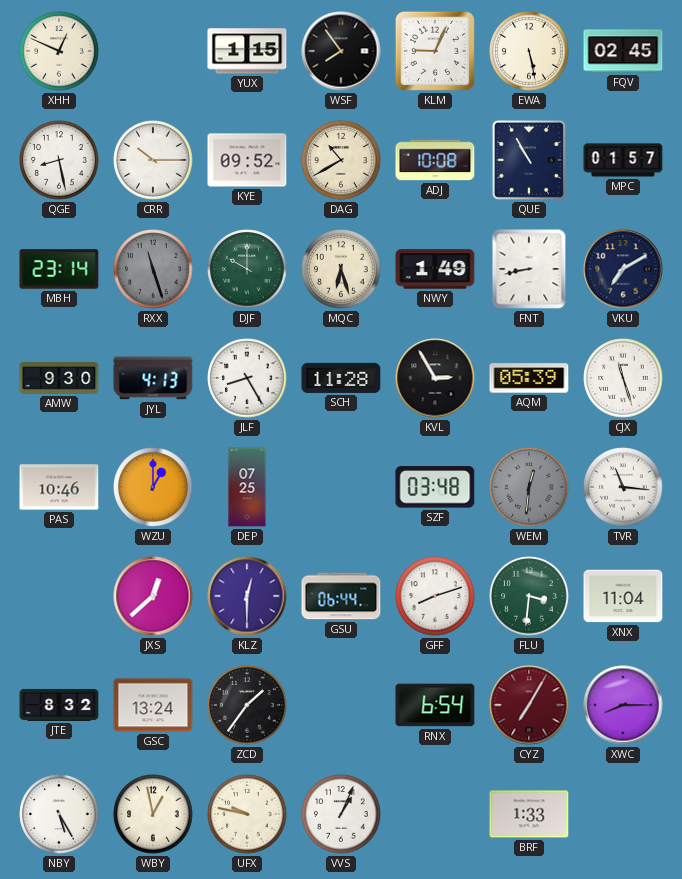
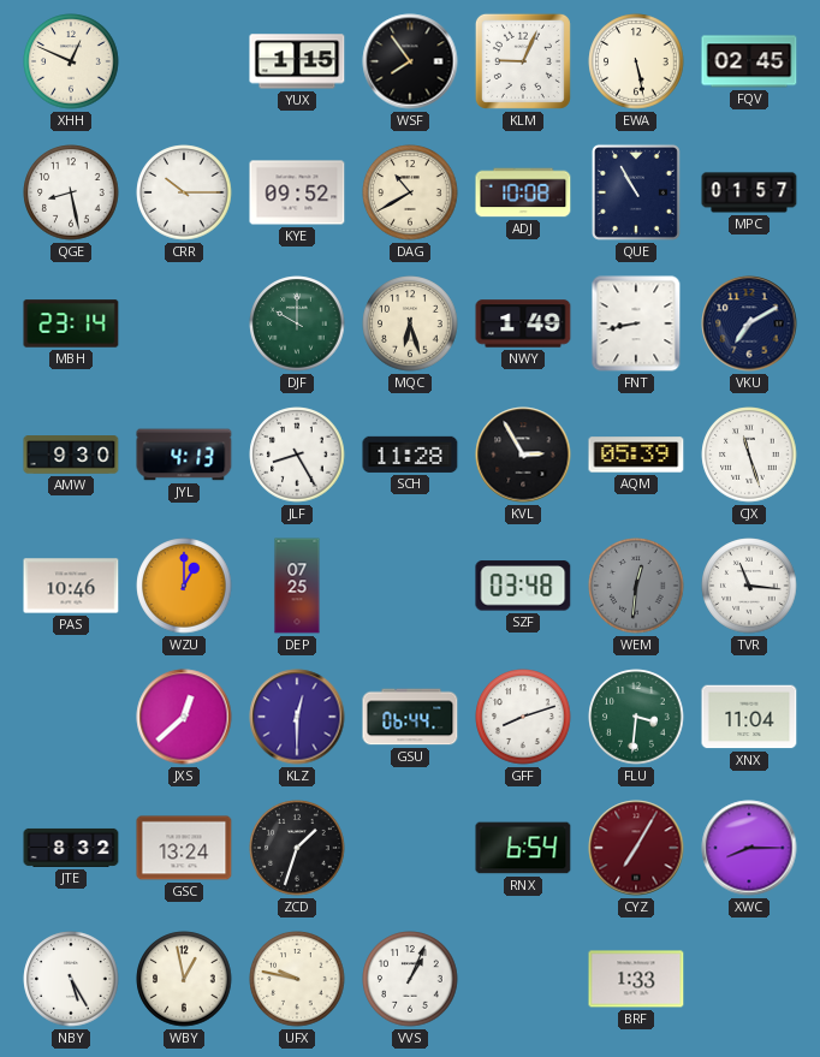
RXX: 11:27 -> none
ZCD: 1:36 -> 1:33
